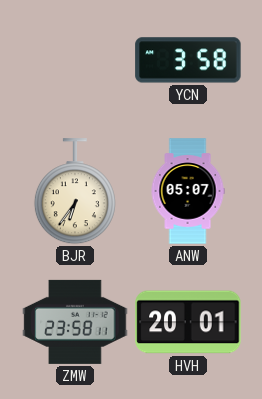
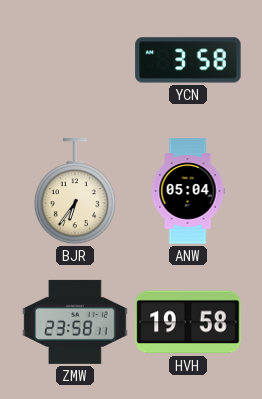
ANW: 05:07 -> 05:04
HVH: 20:01 -> 19:58
